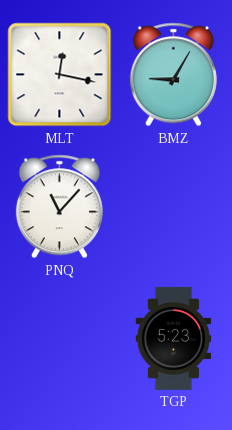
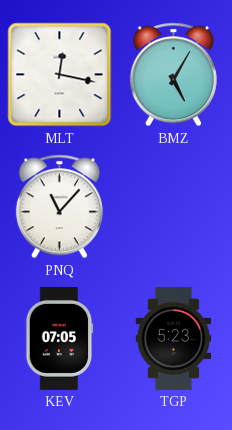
BMZ: 9:05 -> 5:05
KEV: none -> 07:05
